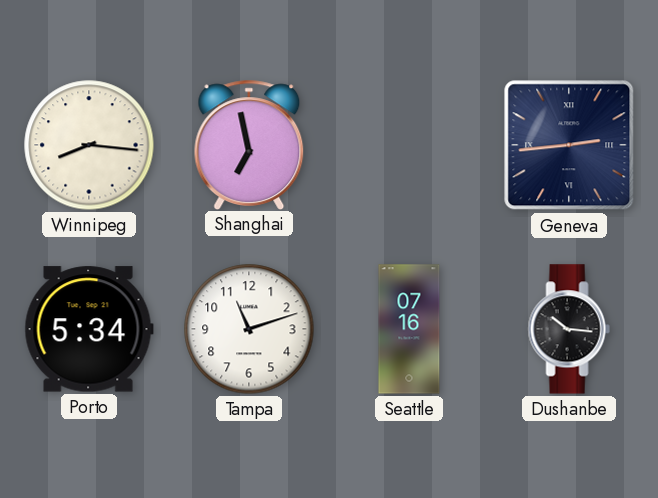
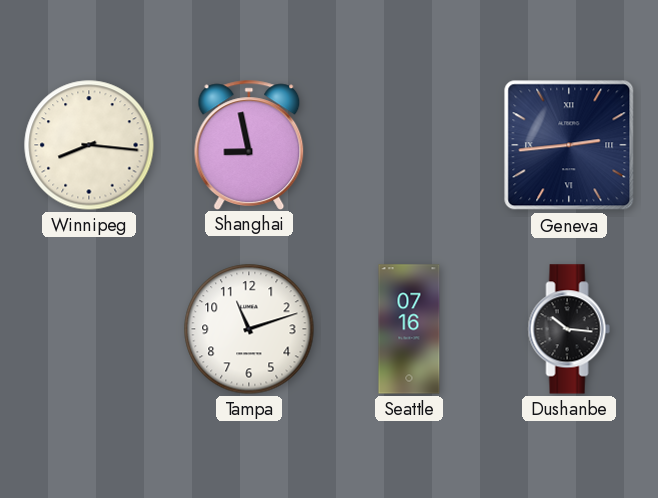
Shanghai: 6:58 -> 8:58
Porto: 5:34 -> none
